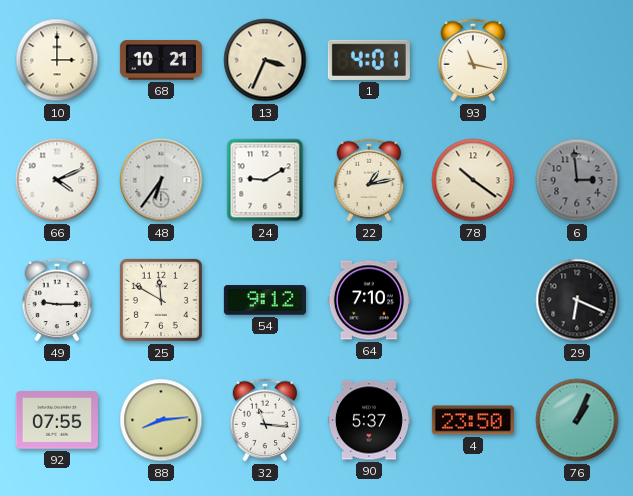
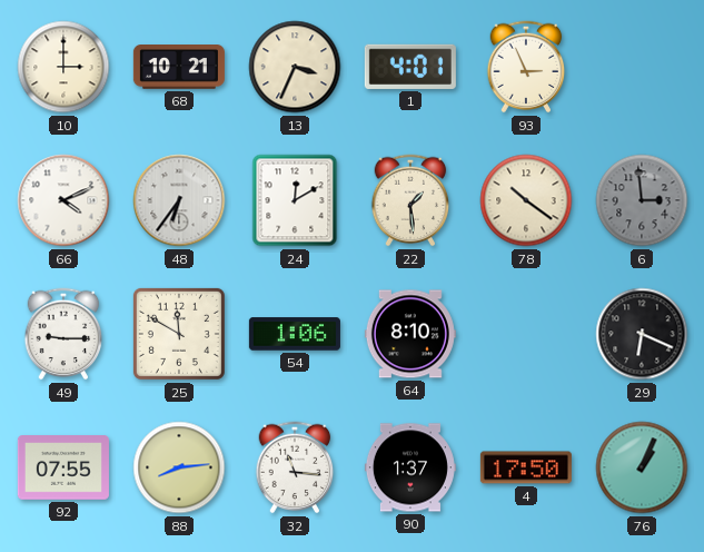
93: 11:17 -> 2:56
24: 9:10 -> 12:10
22: 1:13 -> 1:29
54: 9:12 -> 1:06
64: 7:10 -> 8:10
90: 5:37 -> 1:37
4: 23:50 -> 17:50
